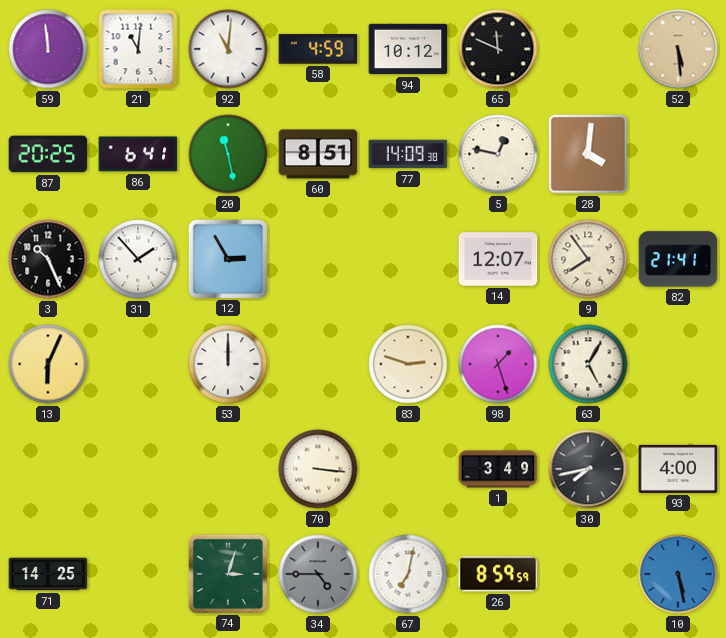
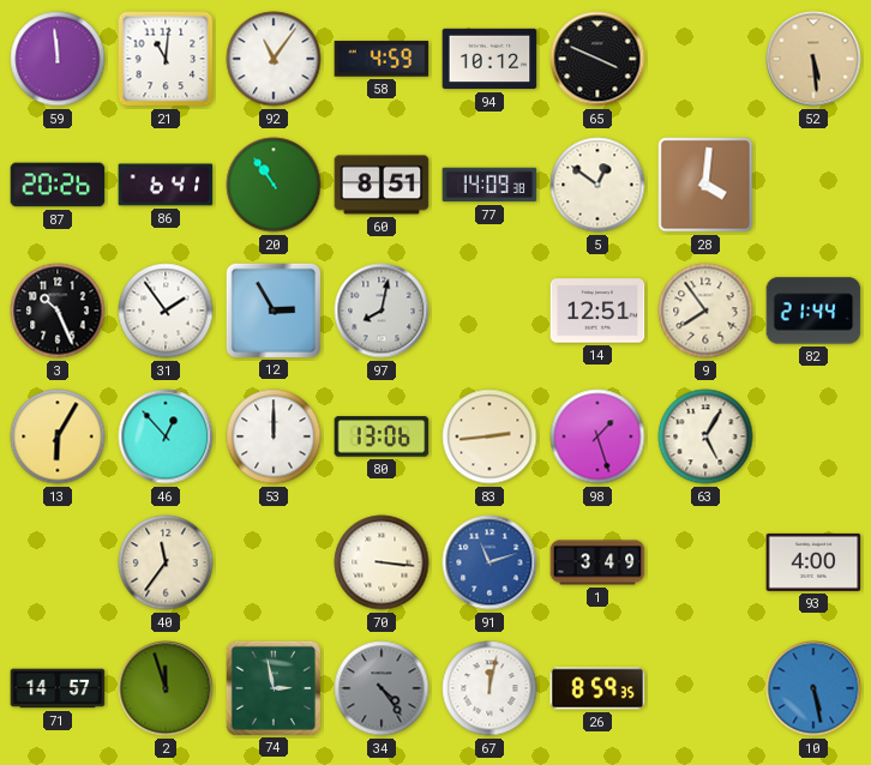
92: 11:01 -> 11:06
65: 11:49 -> 3:49
87: 20:25 -> 20:26
20: 11:28 -> 10:54
5: 12:47 -> 12:51
31: 1:53 -> 1:54
97: none -> 8:02
14: 12:07 -> 12:51
82: 21:41 -> 21:44
13: 6:04 -> 6:05
46: none -> 12:53
80: none -> 13:06
83: 2:48 -> 2:44
40: none -> 11:36
91: none -> 11:12
30: 7:43 -> none
71: 14:25 -> 14:57
2: none -> 11:57
74: 3:03 -> 2:58
34: 4:45 -> 4:24
67: 7:02 -> 12:02
26: 8:59:59 -> 8:59:35
